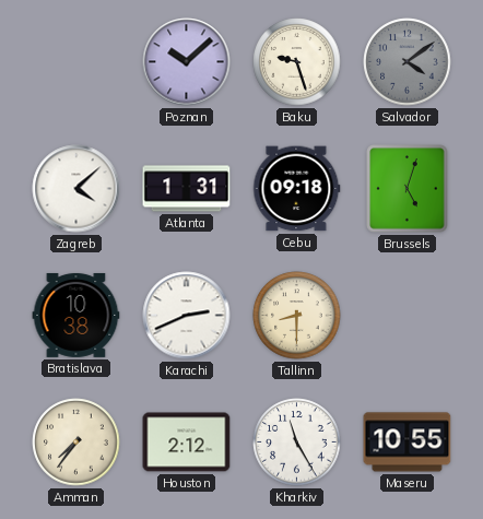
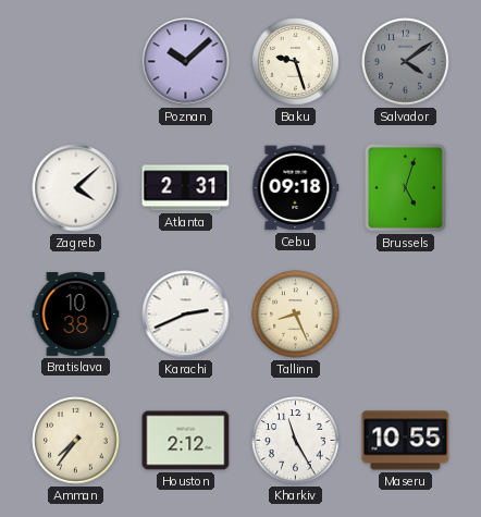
Atlanta: 1:31 -> 2:31
Tallinn: 8:30 -> 8:26
